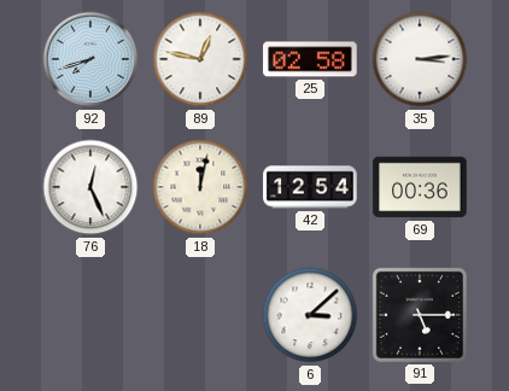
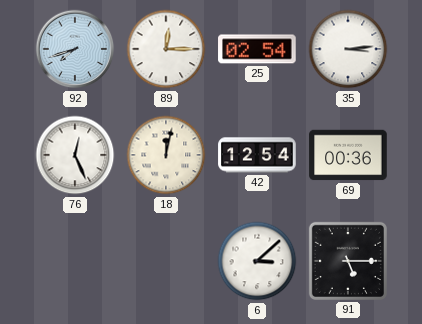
89: 12:47 -> 12:15
25: 02:58 -> 02:54
